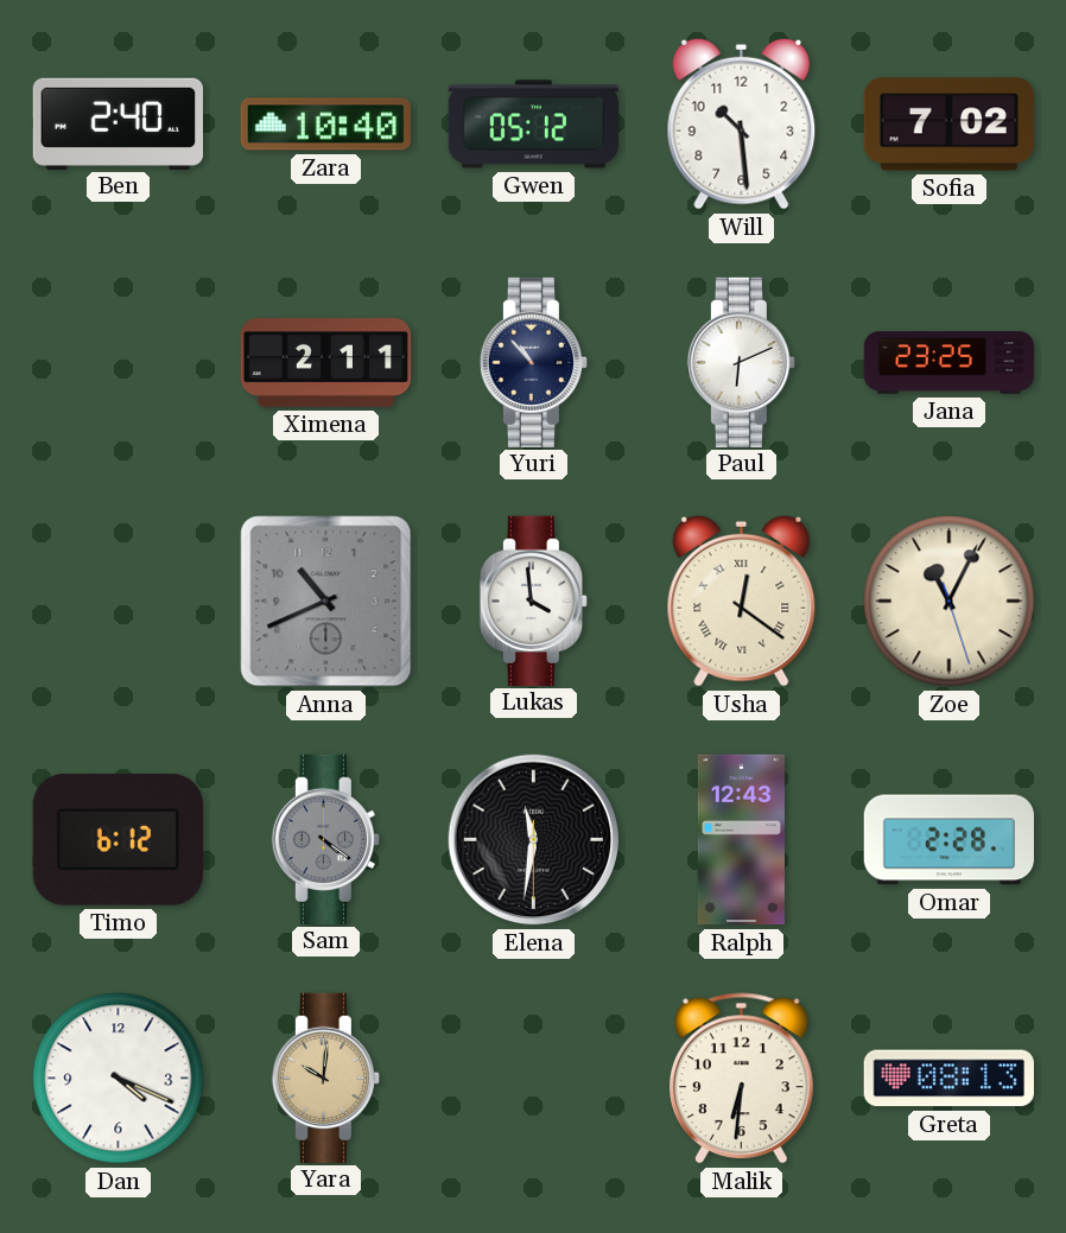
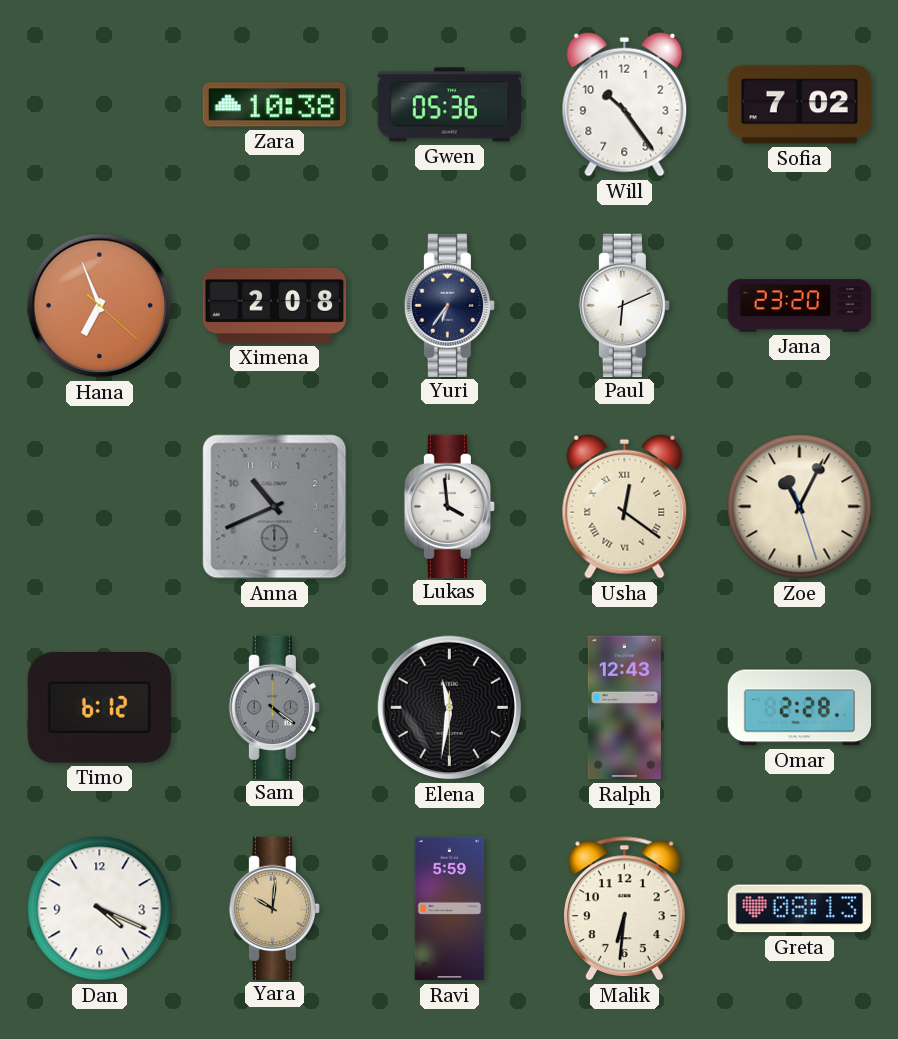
Ben: 2:40 -> none
Zara: 10:40 -> 10:38
Gwen: 05:12 -> 05:36
Will: 10:29 -> 10:24
Hana: none -> 6:56
Ximena: 2:11 -> 2:08
Yuri: 10:53 -> 6:36
Jana: 23:25 -> 23:20
Ravi: none -> 5:59
